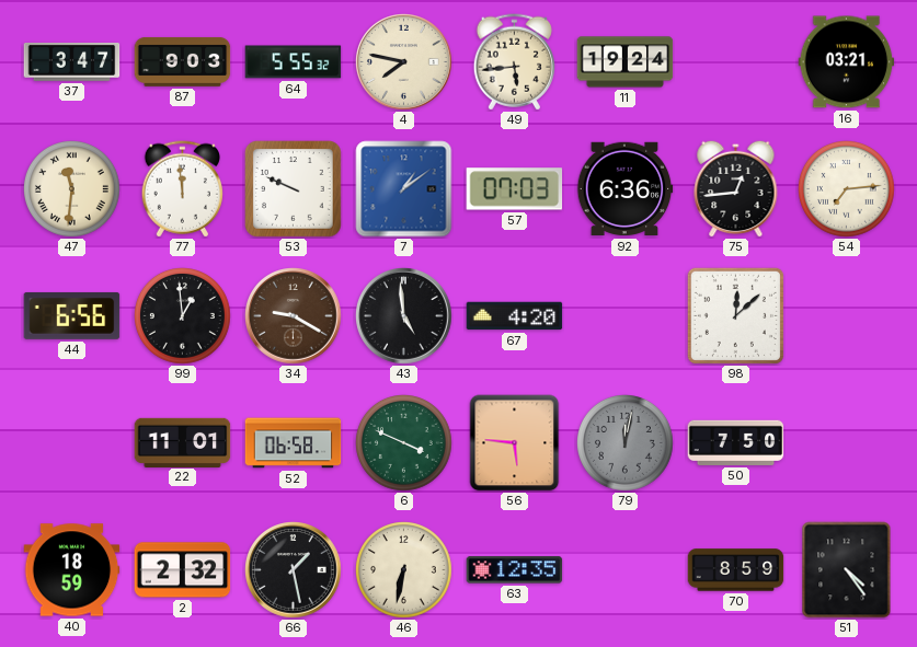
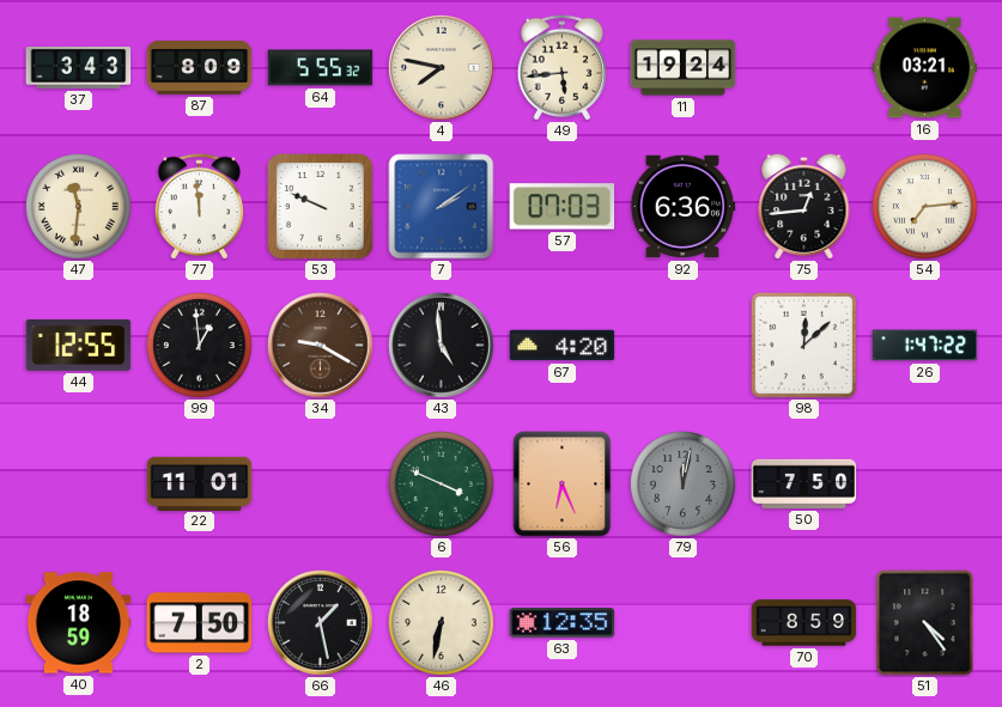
37: 3:47 -> 3:43
87: 9:03 -> 8:09
7: 1:09 -> 2:09
44: 6:56 -> 12:55
26: none -> 1:47
52: 06:58 -> none
56: 5:46 -> 6:26
2: 2:32 -> 7:50
